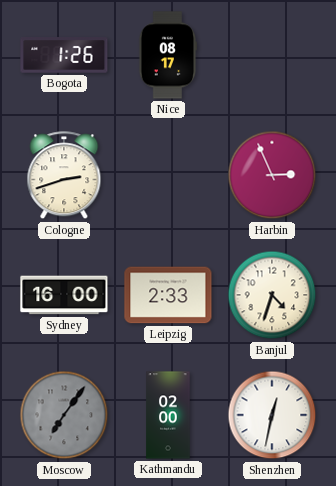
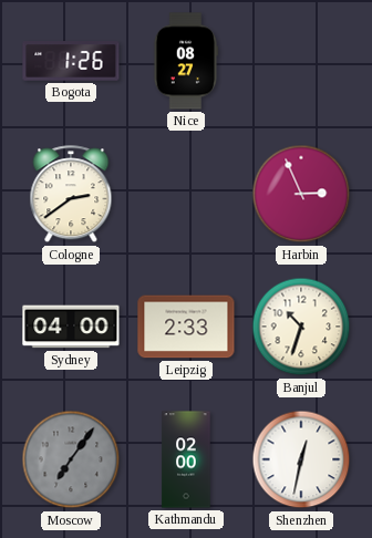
Nice: 08:17 -> 08:27
Cologne: 2:42 -> 2:39
Sydney: 16:00 -> 04:00
Banjul: 4:33 -> 10:33
